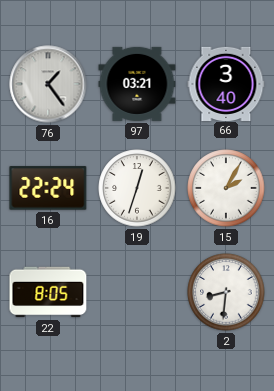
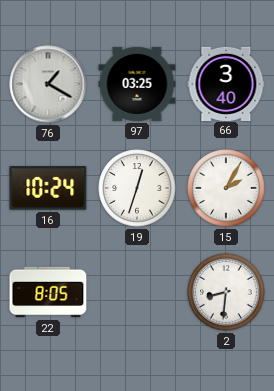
76: 1:24 -> 1:20
97: 03:21 -> 03:25
16: 22:24 -> 10:24
